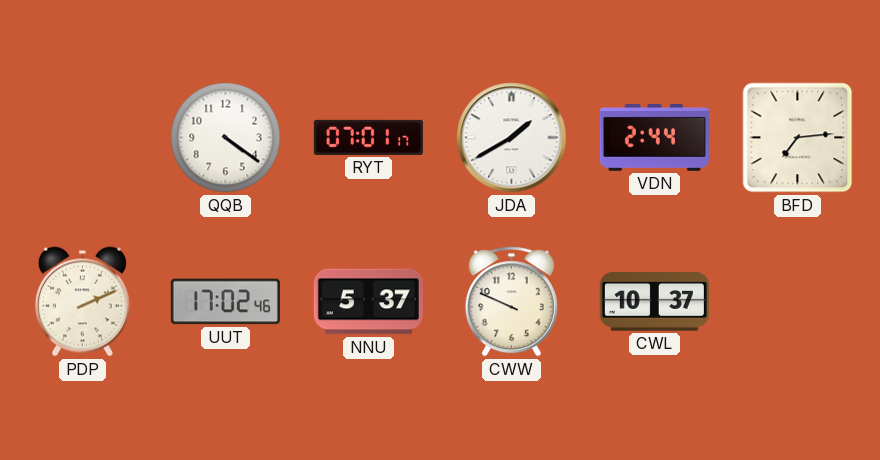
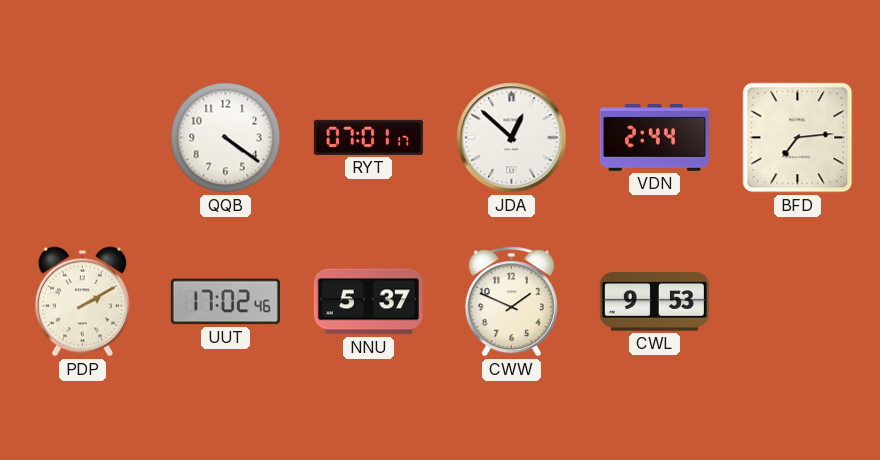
JDA: 1:40 -> 12:52
PDP: 2:11 -> 2:10
CWW: 9:49 -> 1:49
CWL: 10:37 -> 9:53
